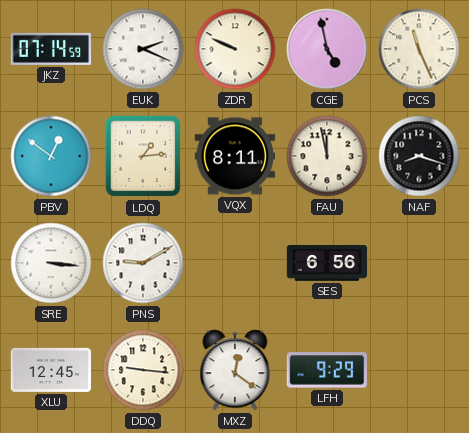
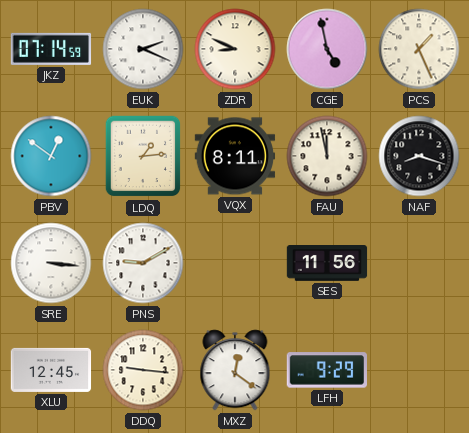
ZDR: 9:49 -> 8:49
PCS: 11:26 -> 1:26
SES: 6:56 -> 11:56
